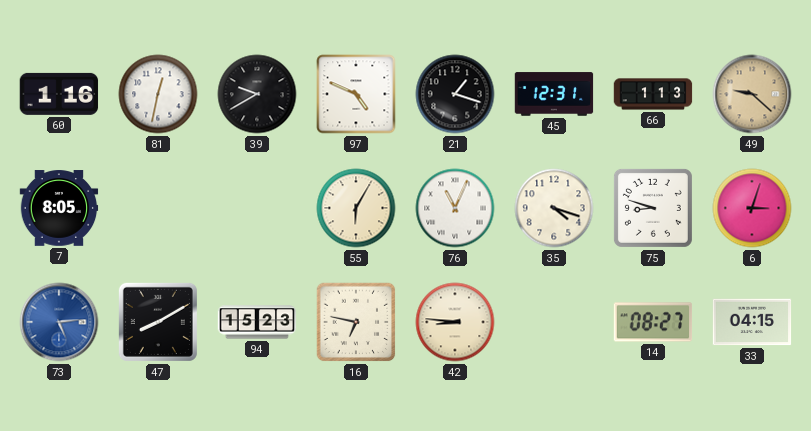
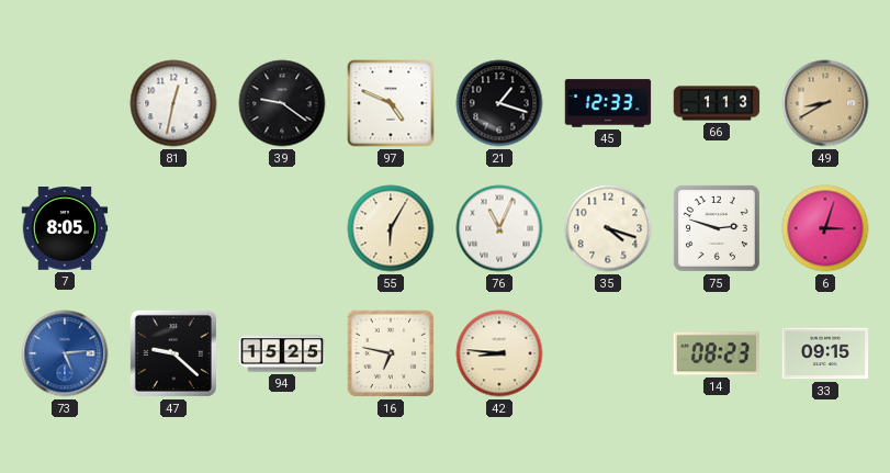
60: 1:16 -> none
39: 9:40 -> 9:21
45: 12:31 -> 12:33
49: 9:22 -> 8:40
75: 8:48 -> 2:48
47: 8:10 -> 9:22
94: 15:23 -> 15:25
14: 08:27 -> 08:23
33: 04:15 -> 09:15
